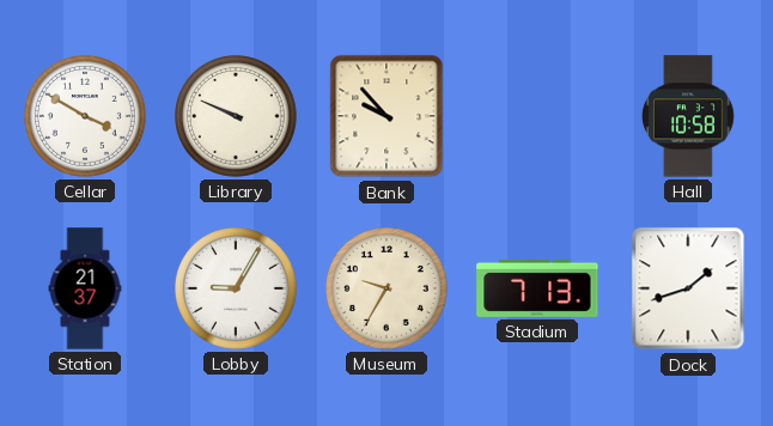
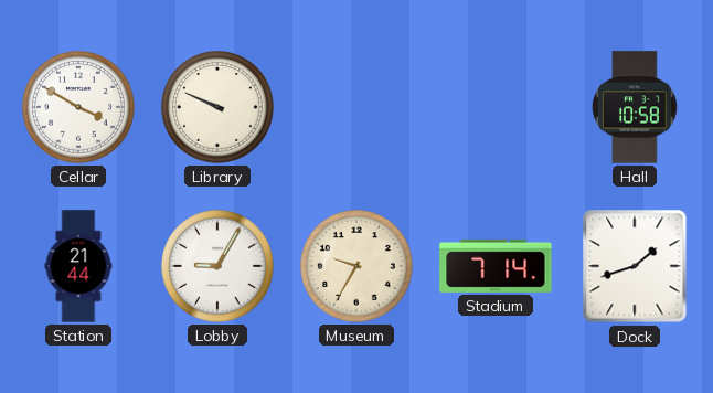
Bank: 9:53 -> none
Station: 21:37 -> 21:44
Stadium: 7:13 -> 7:14
